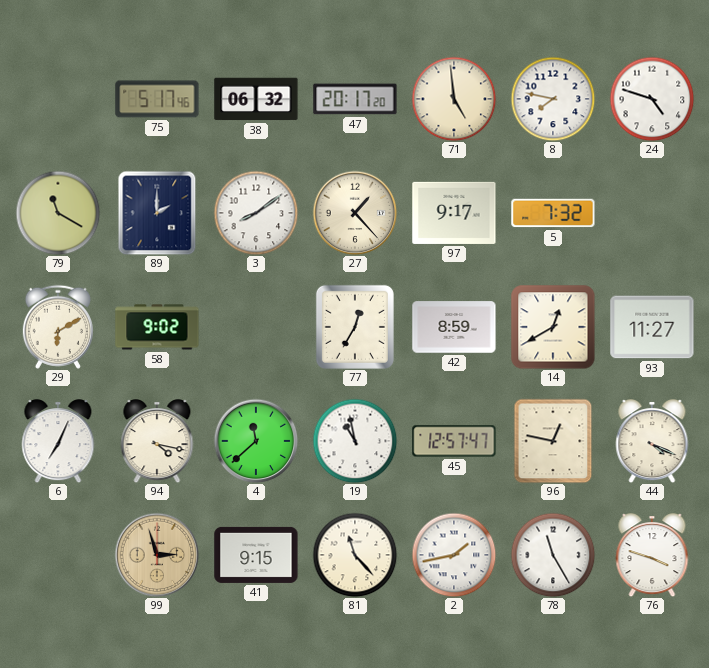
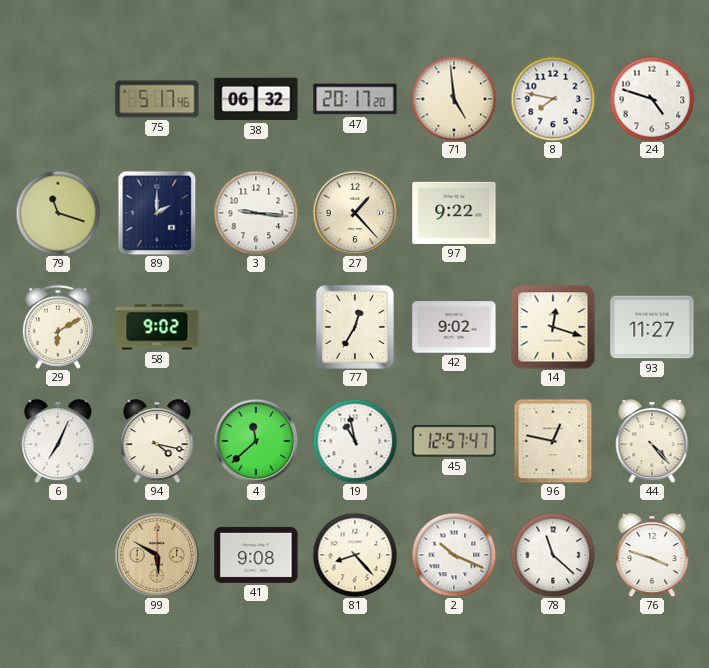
79: 11:20 -> 11:18
3: 8:09 -> 9:16
97: 9:17 -> 9:22
5: 7:32 -> none
42: 8:59 -> 9:02
14: 12:40 -> 12:18
44: 4:19 -> 4:23
99: 2:57 -> 5:50
41: 9:15 -> 9:08
81: 11:23 -> 8:23
2: 1:43 -> 10:19
78: 11:25 -> 11:22
